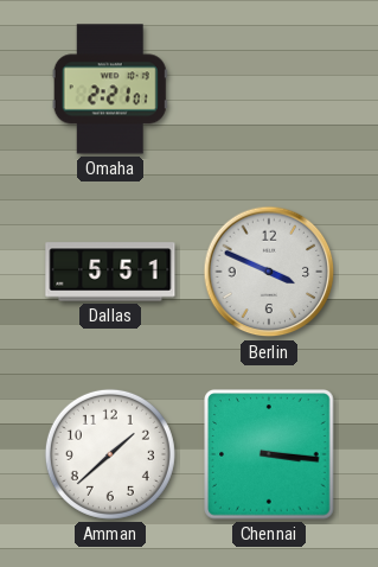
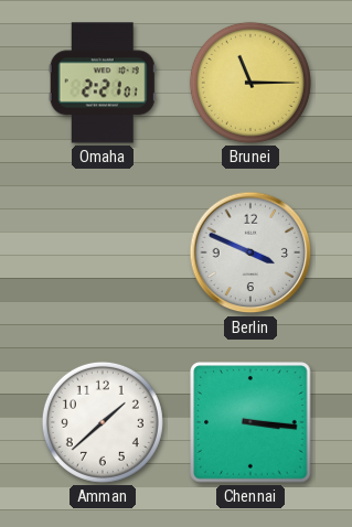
Brunei: none -> 11:15
Dallas: 5:51 -> none
